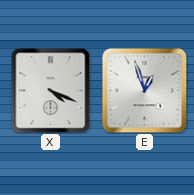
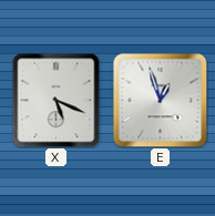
X: 4:19 -> 5:19
